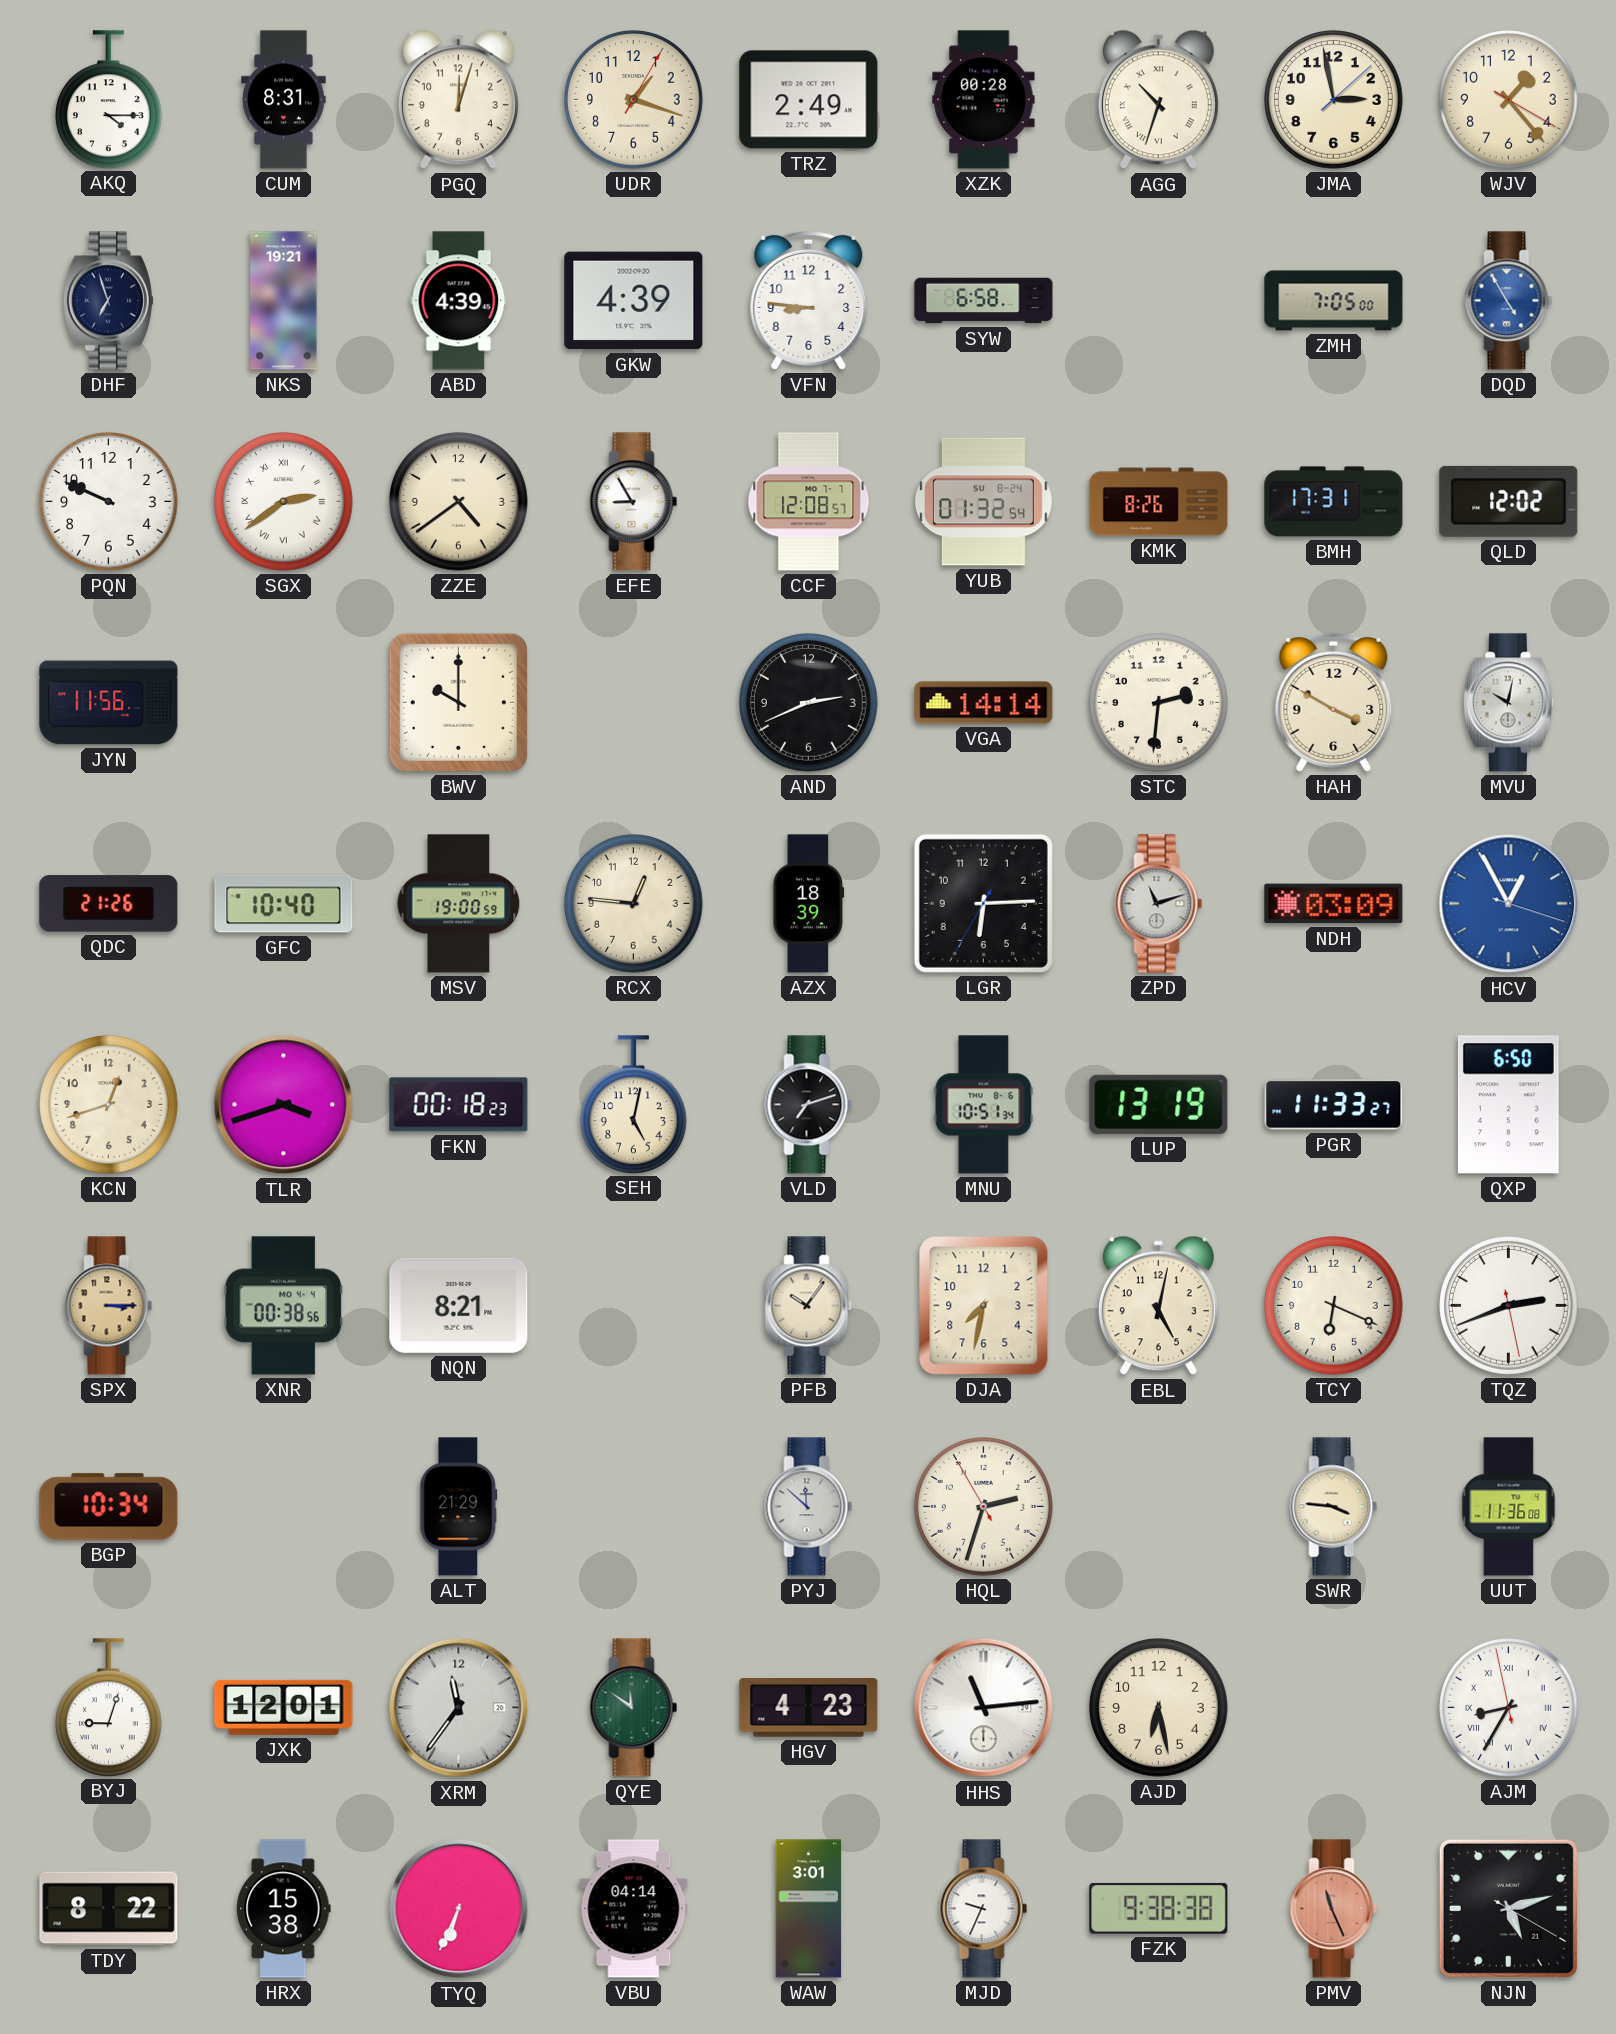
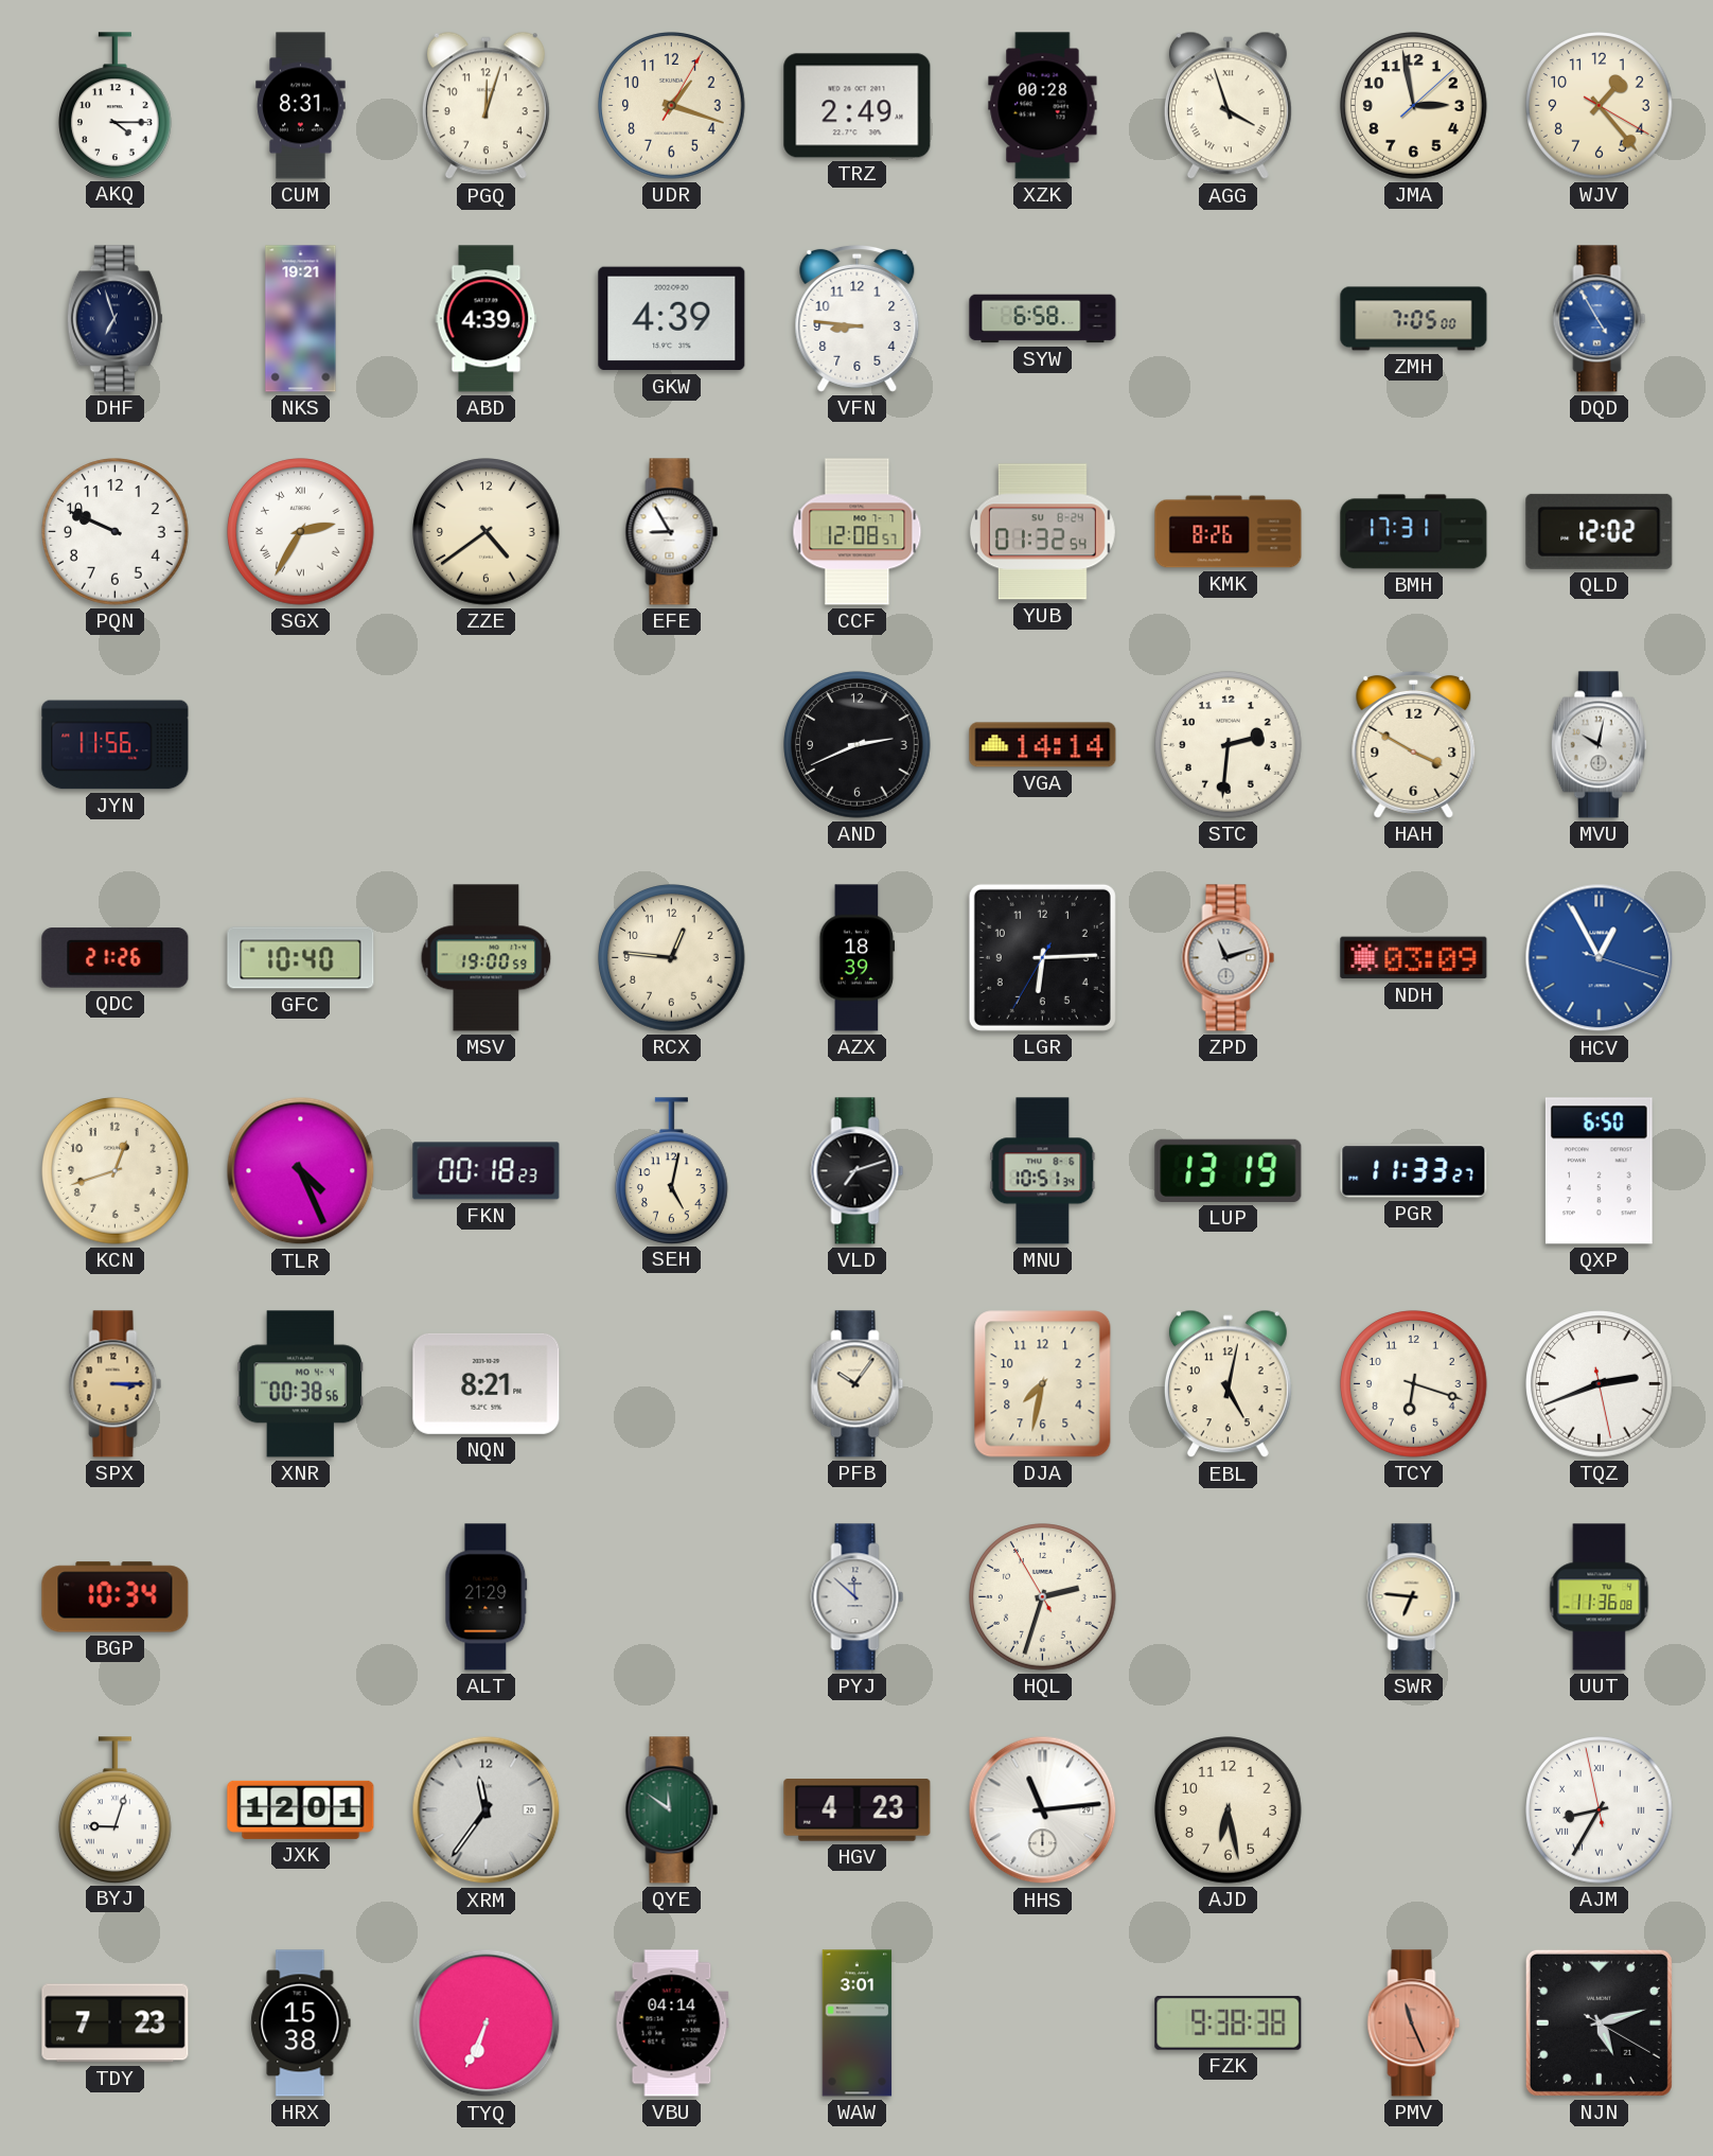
AGG: 10:33 -> 3:57
SGX: 2:39 -> 2:35
BWV: 10:00 -> none
TLR: 3:42 -> 4:26
TCY: 6:19 -> 6:18
SWR: 3:46 -> 6:46
TDY: 8:22 -> 7:23
MJD: 9:34 -> none
